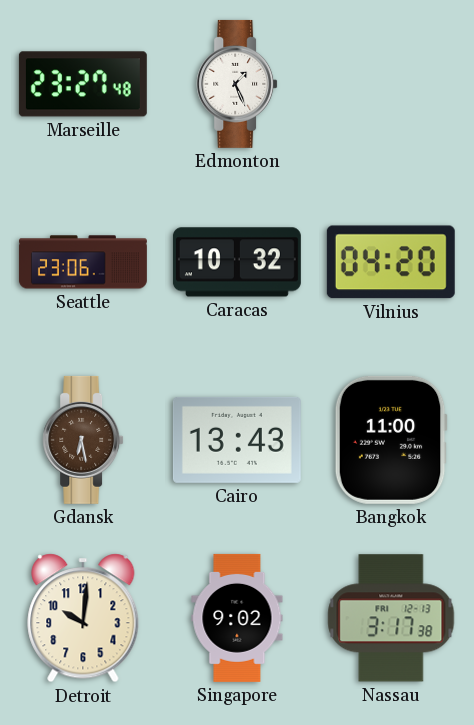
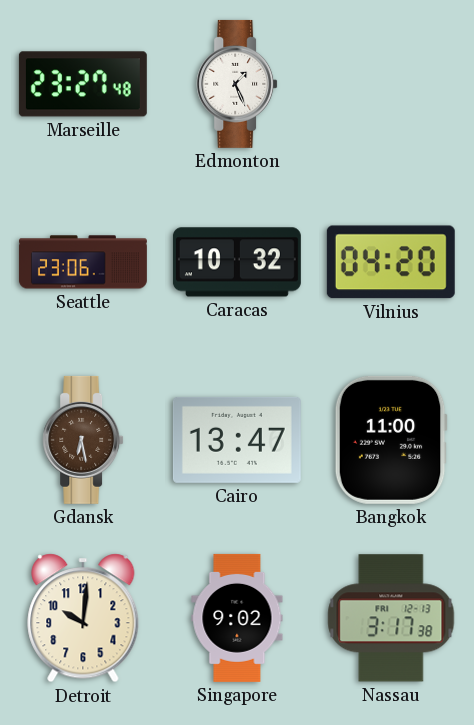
Cairo: 13:43 -> 13:47
